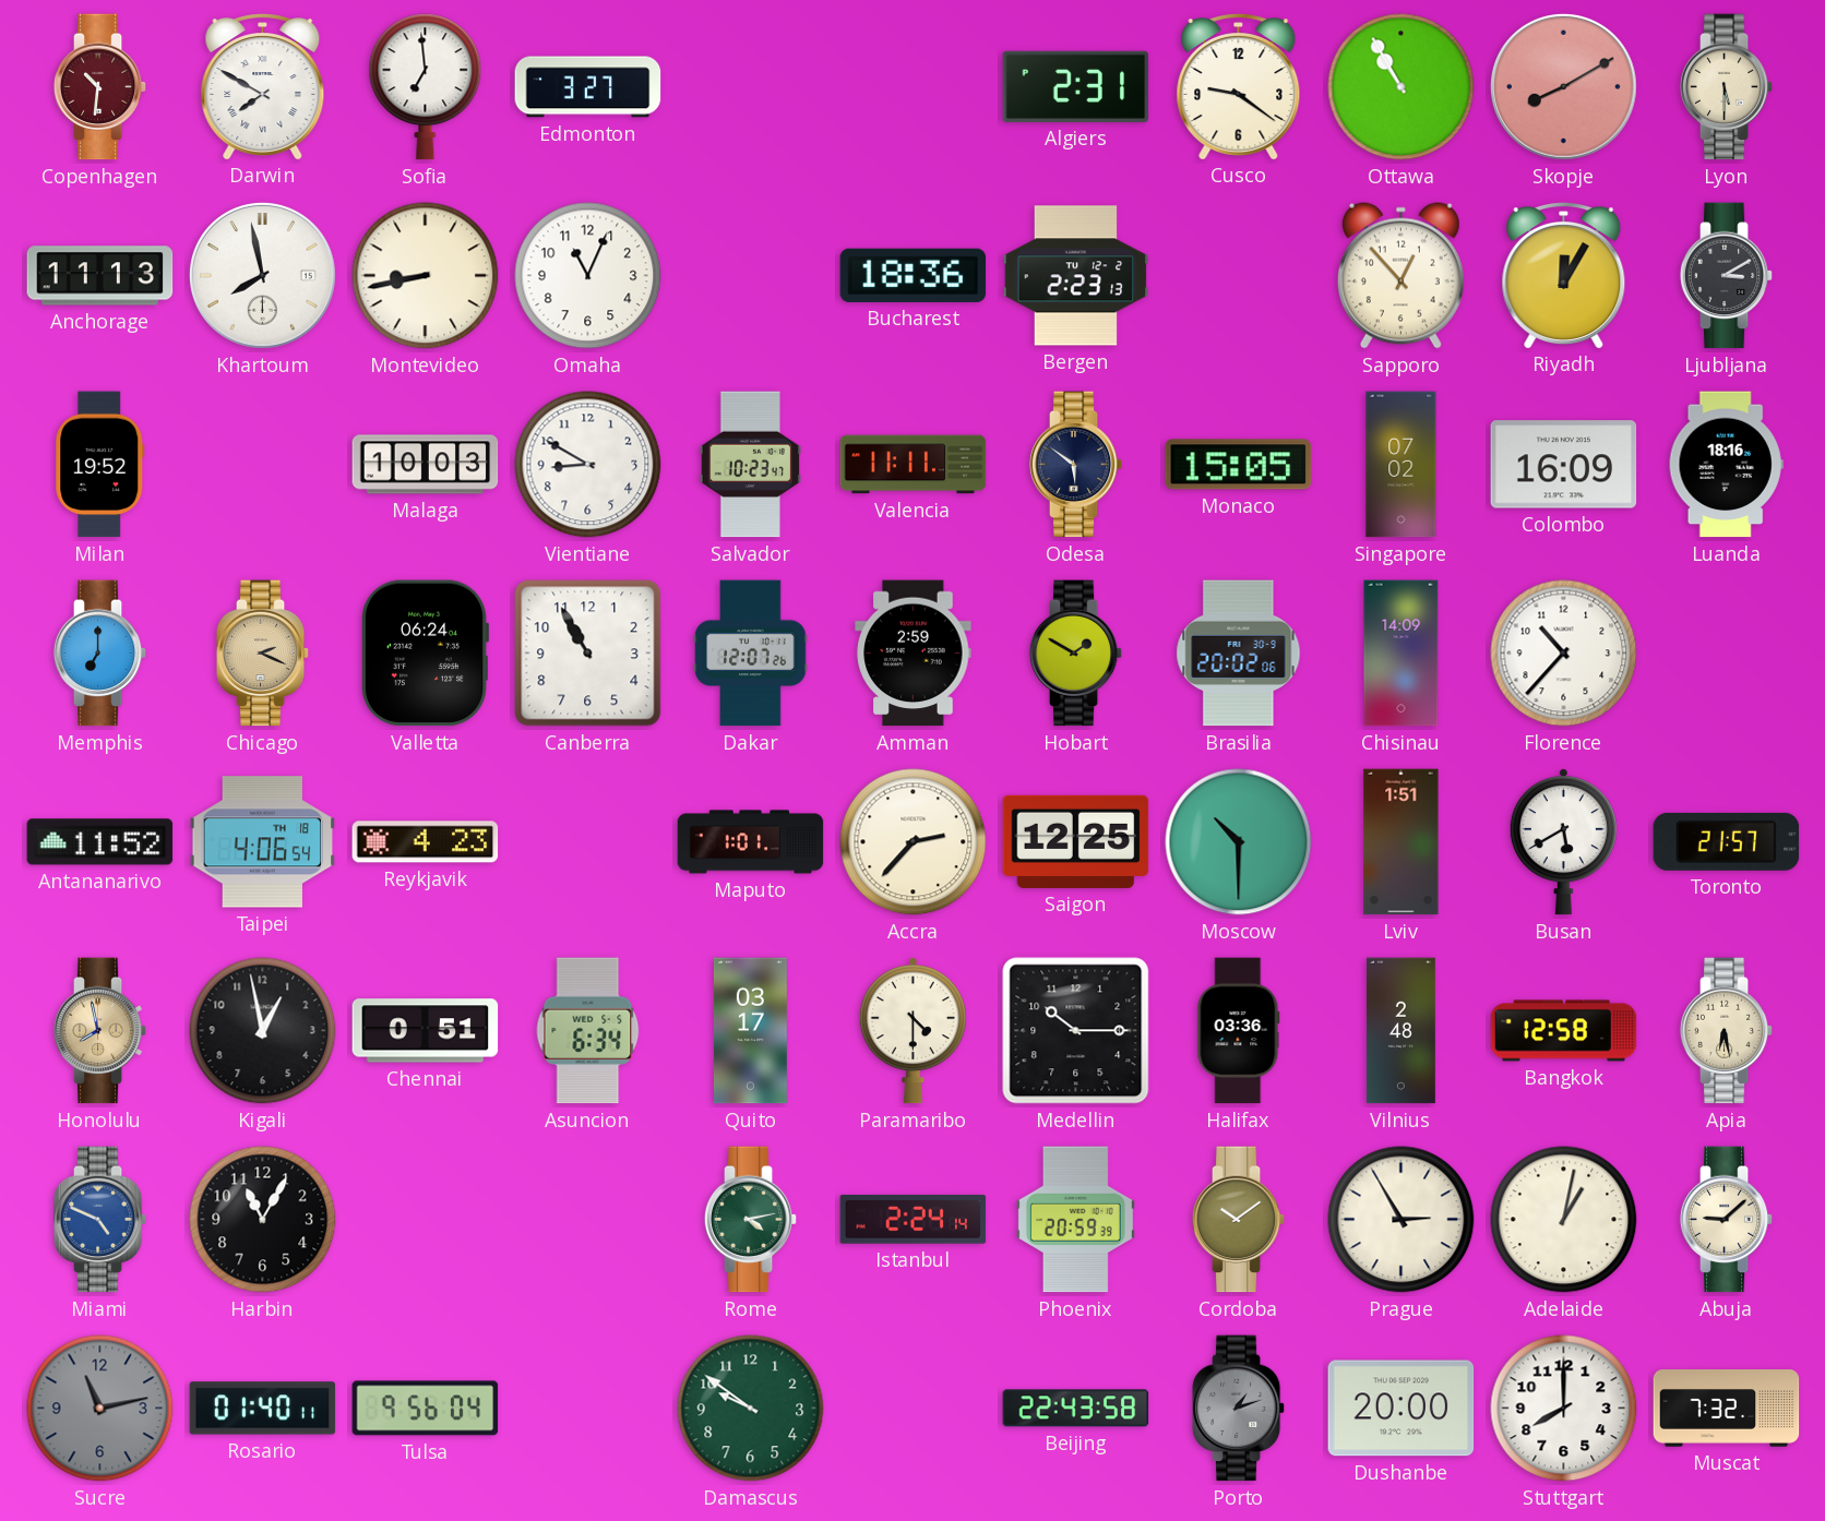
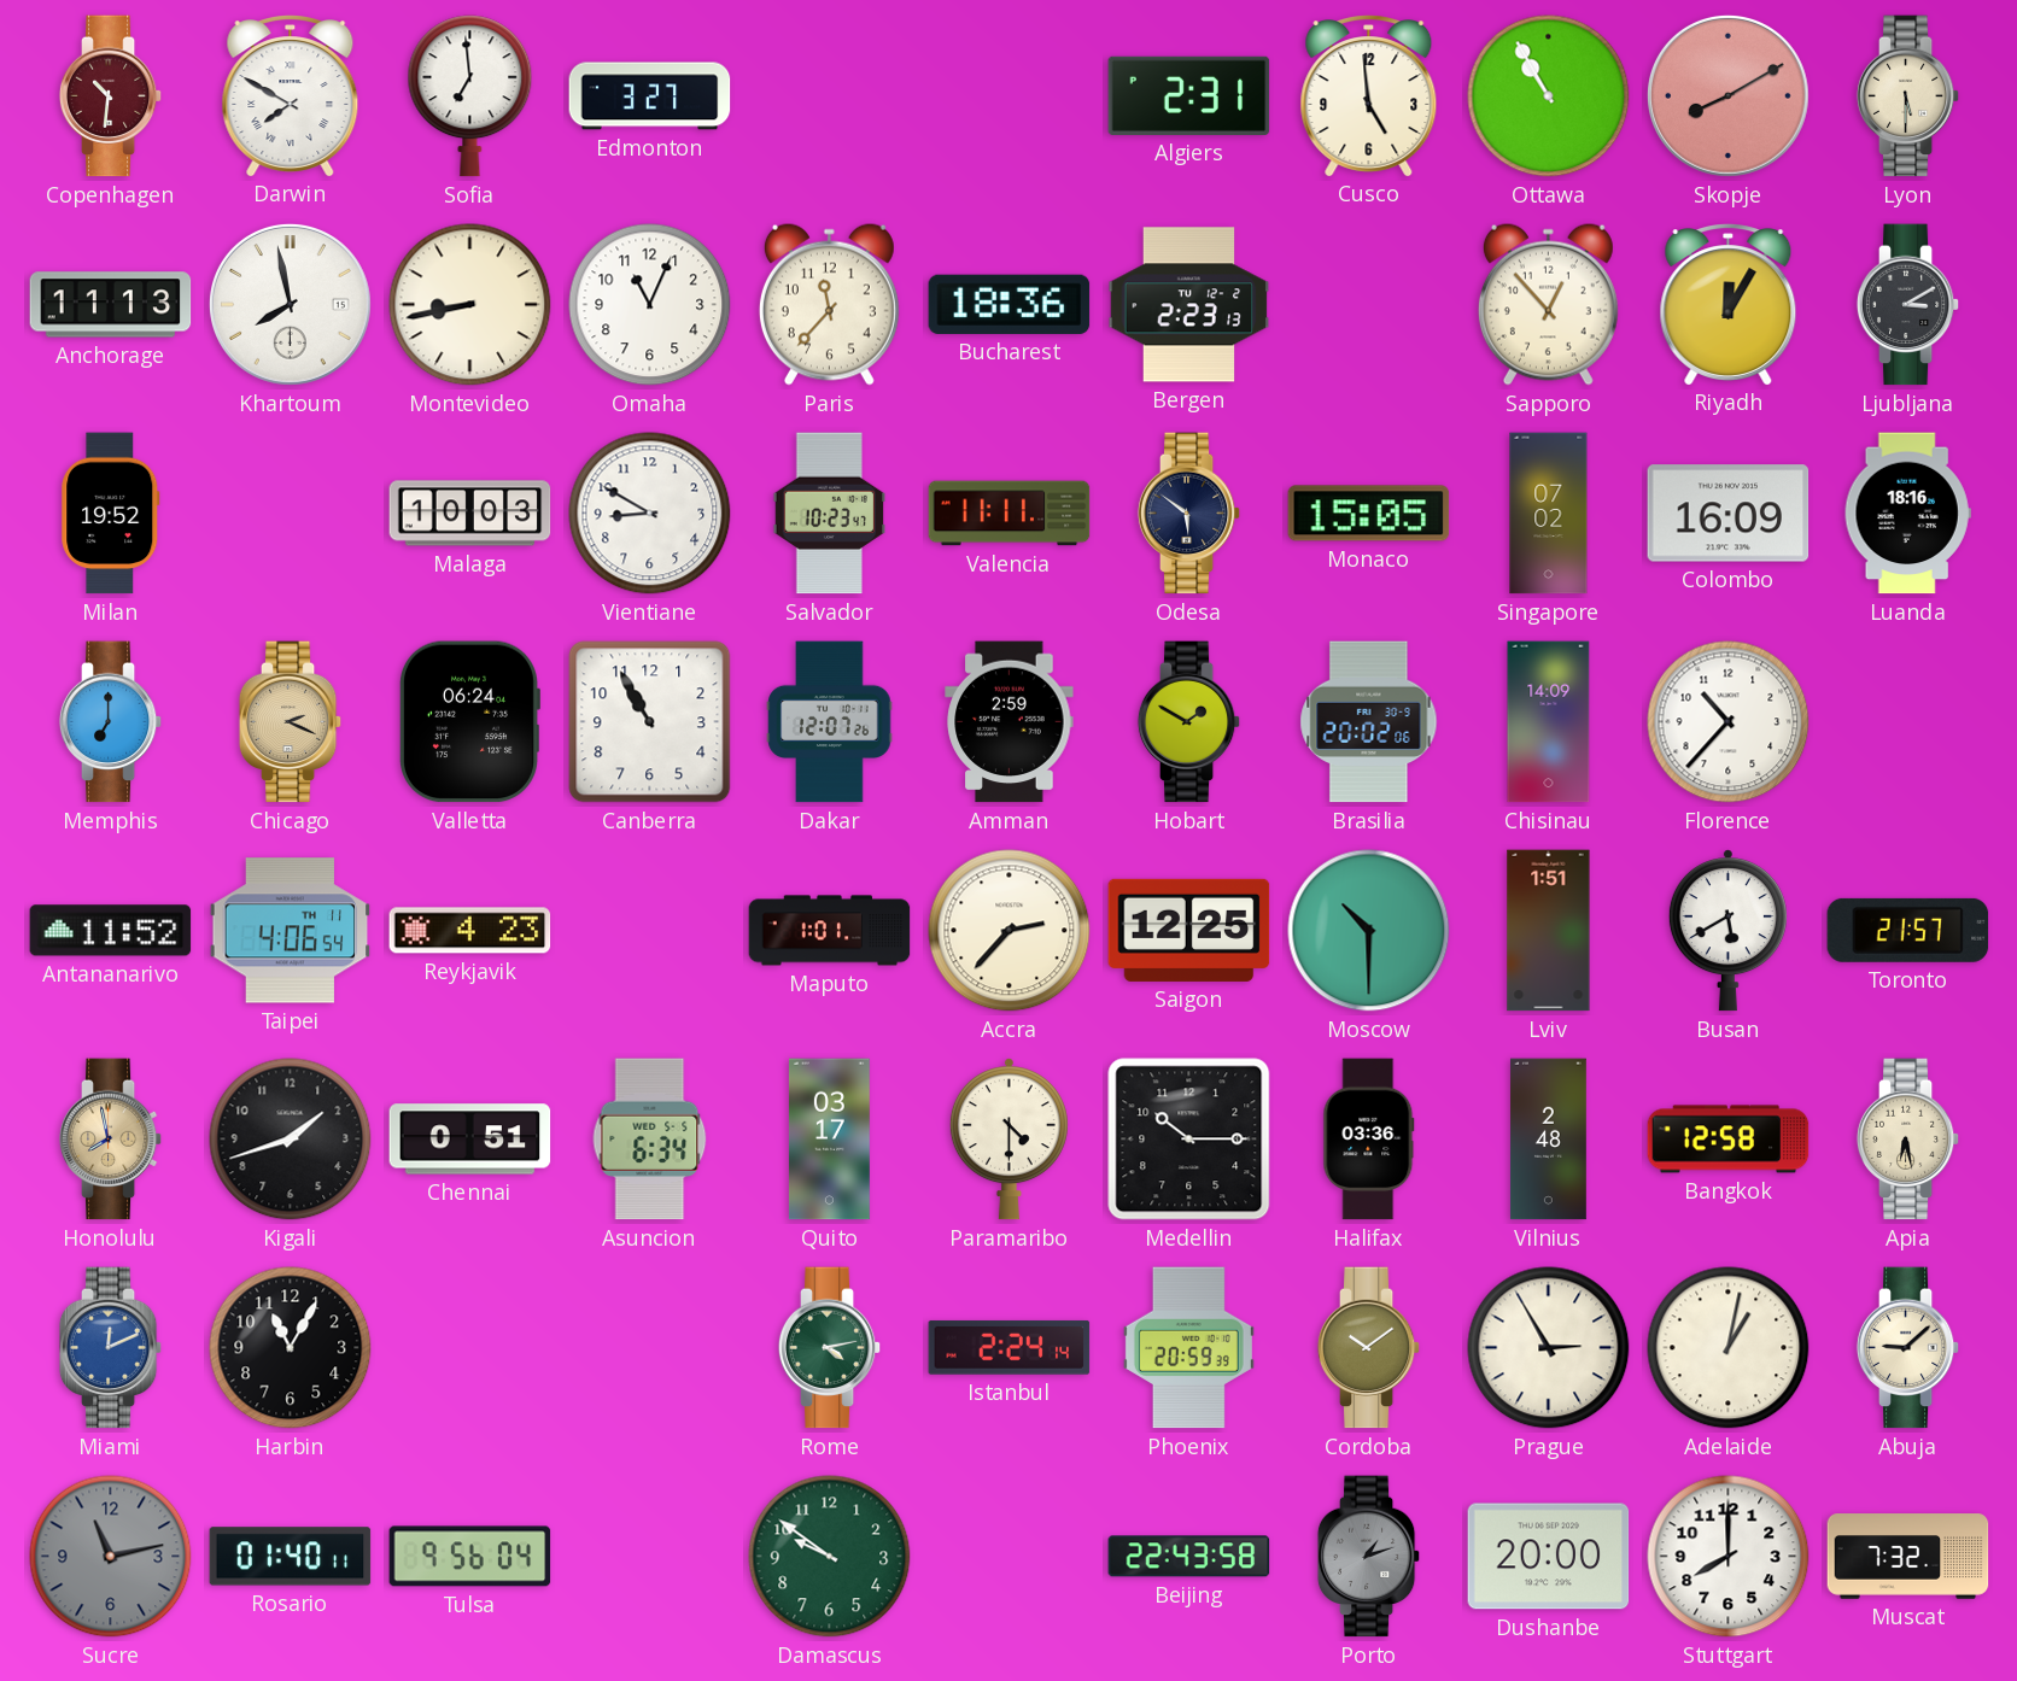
Cusco: 9:21 -> 4:59
Paris: none -> 11:37
Taipei date: TH 18 -> TH 11
Kigali: 12:58 -> 1:42
Miami: 4:49 -> 12:11
